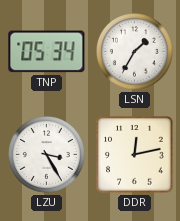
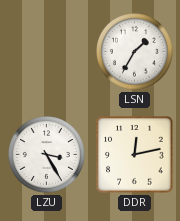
TNP: 05:34 -> none
